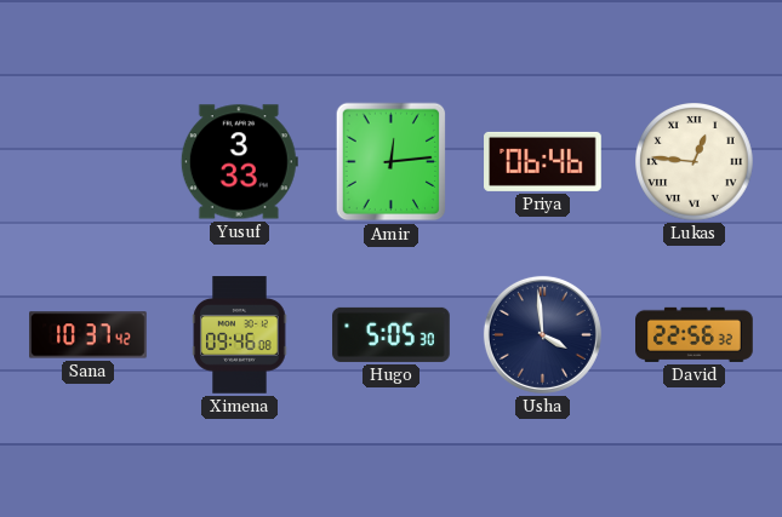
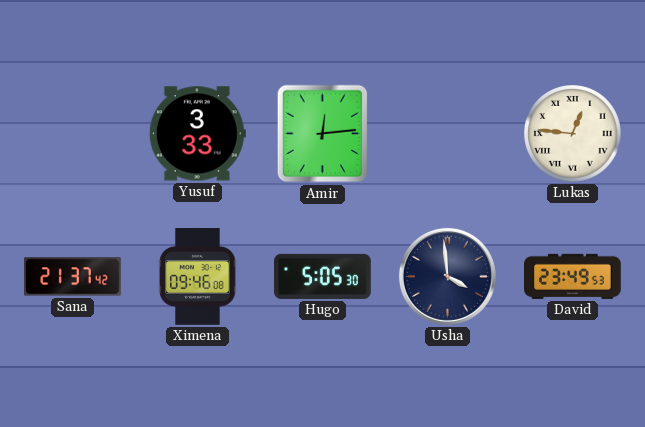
Priya: 06:46 -> none
Sana: 10:37 -> 21:37
David: 22:56 -> 23:49
